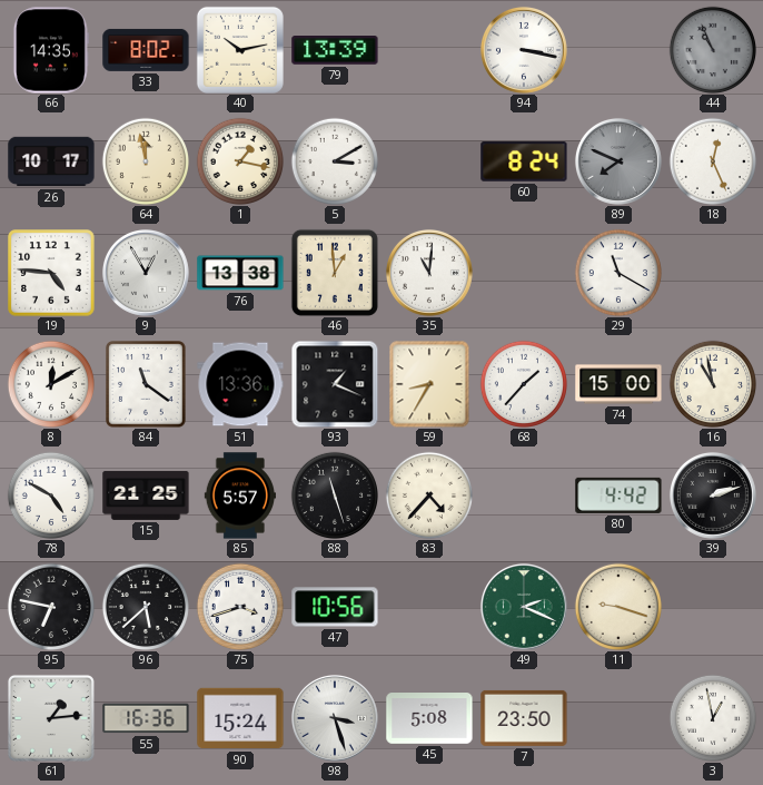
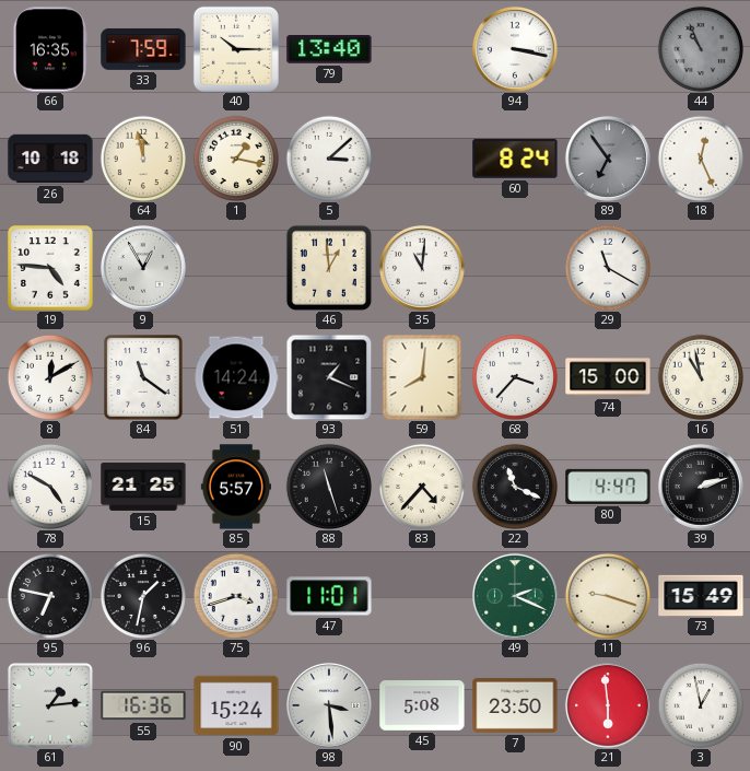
66: 14:35 -> 16:35
33: 8:02 -> 7:59
40: 10:13 -> 10:15
79: 13:39 -> 13:40
26: 10:17 -> 10:18
5: 3:10 -> 3:08
89: 7:49 -> 6:54
76: 13:38 -> none
51: 13:36 -> 14:24
59: 8:35 -> 8:01
68: 1:37 -> 3:37
22: none -> 11:19
80: 4:42 -> 4:47
96: 5:38 -> 1:32
47: 10:56 -> 11:01
73: none -> 15:49
98: 3:27 -> 3:29
21: none -> 5:59
